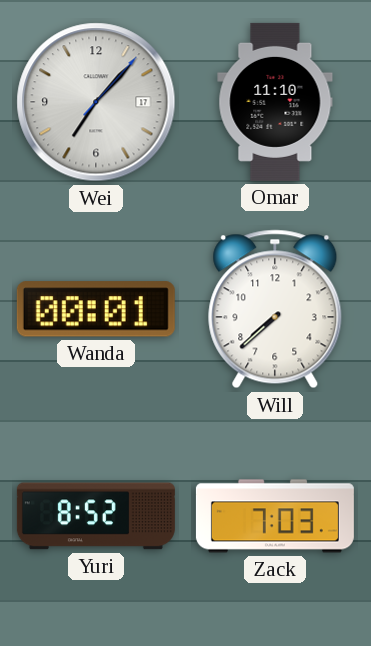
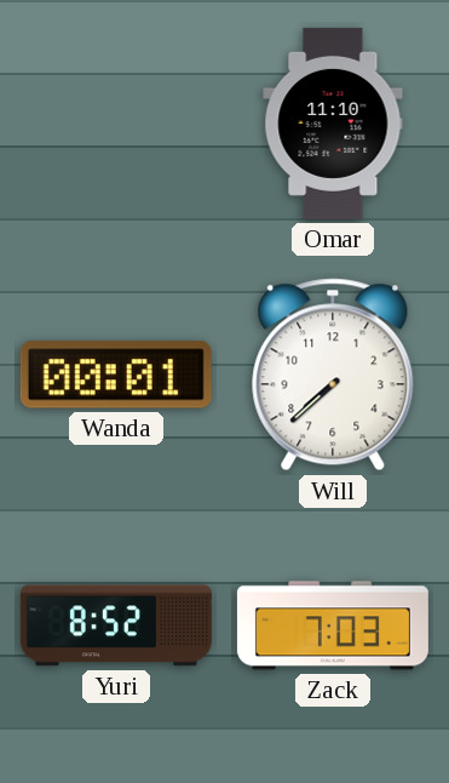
Wei: 7:07 -> none
